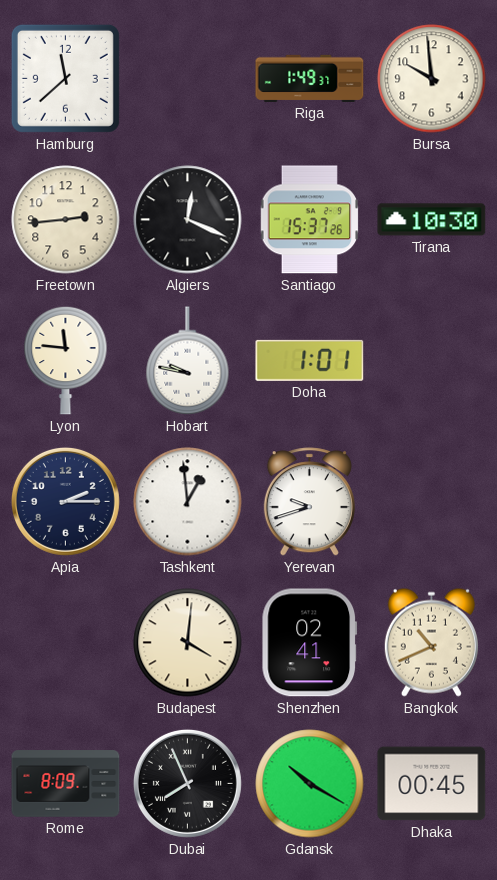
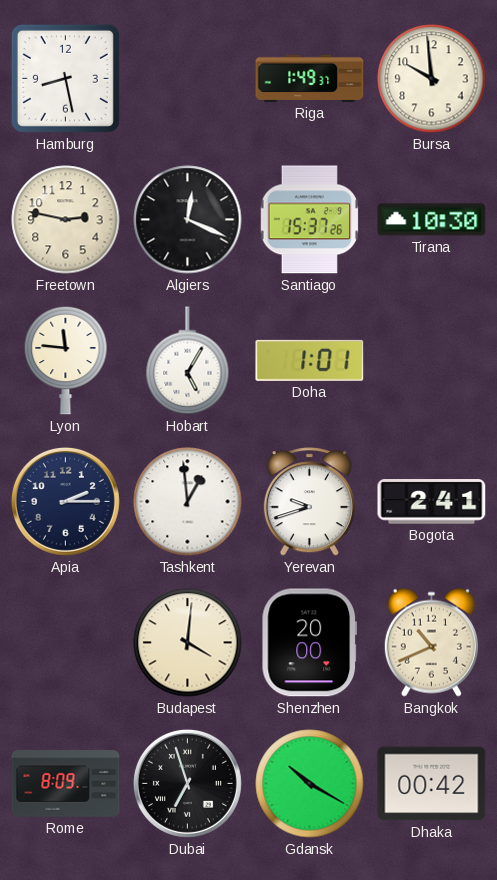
Hamburg: 11:38 -> 8:28
Freetown: 2:44 -> 2:47
Hobart: 9:47 -> 5:05
Bogota: none -> 2:41
Shenzhen: 02:41 -> 20:00
Dubai: 7:56 -> 6:57
Dhaka: 00:45 -> 00:42
